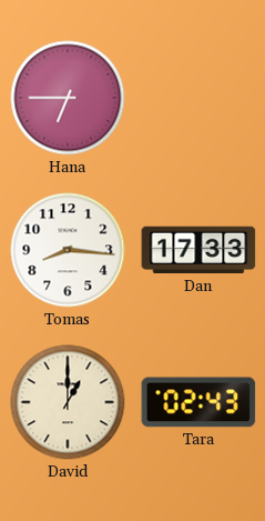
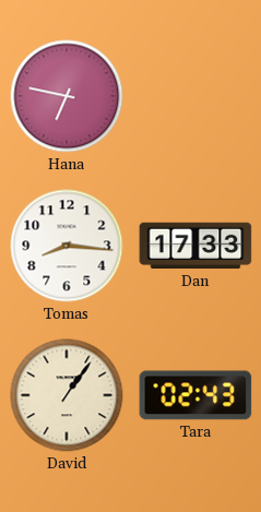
Hana: 6:45 -> 6:47
David: 1:00 -> 1:06
